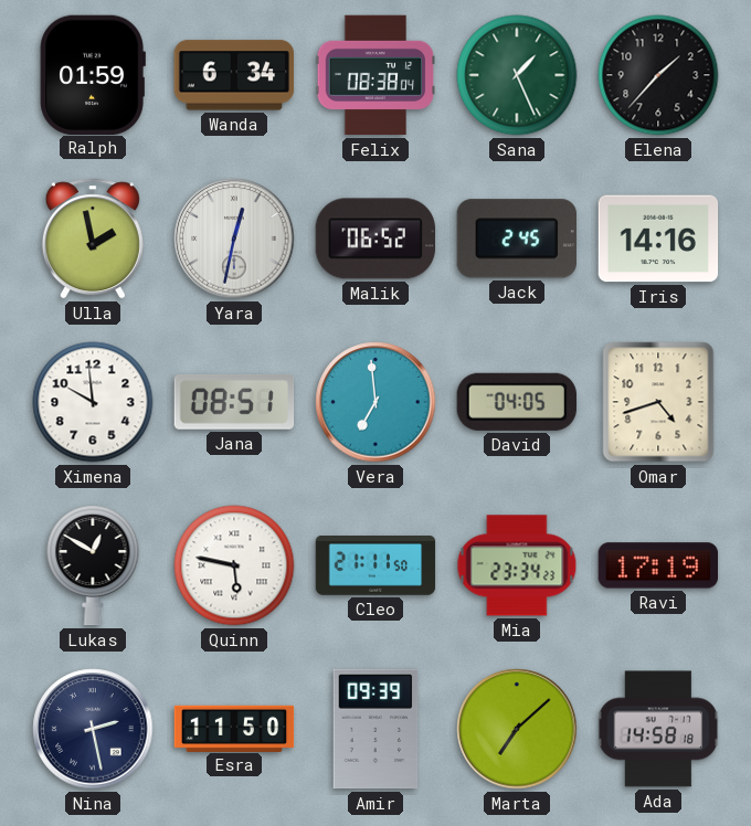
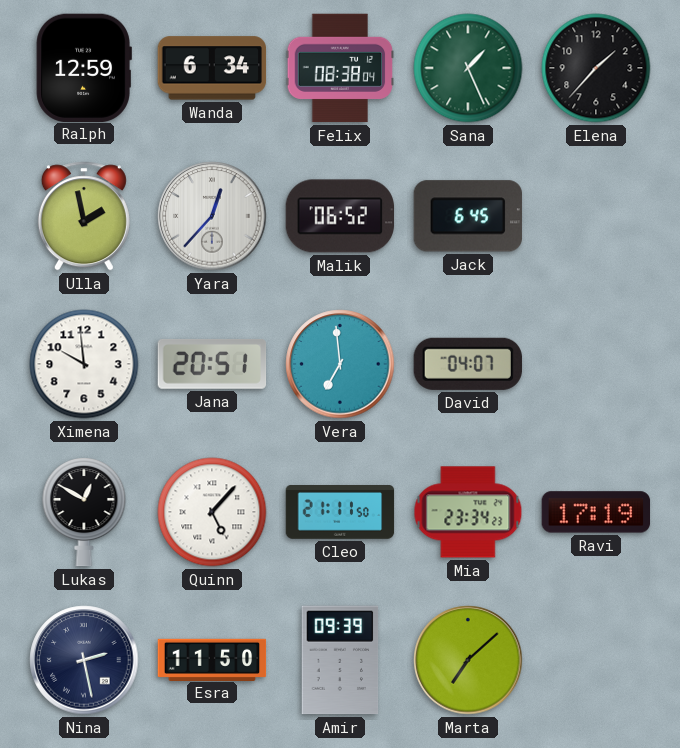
Ralph: 01:59 -> 12:59
Yara: 12:32 -> 12:37
Jack: 2:45 -> 6:45
Iris: 14:16 -> none
Jana: 08:51 -> 20:51
David: 04:05 -> 04:07
Omar: 4:42 -> none
Quinn: 5:47 -> 5:07
Ada: 14:58 -> none
